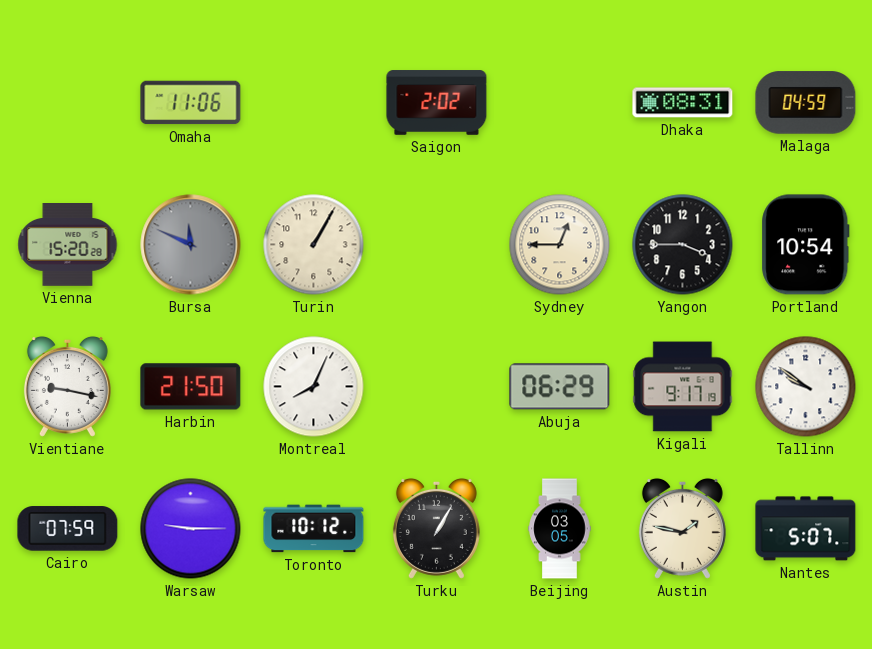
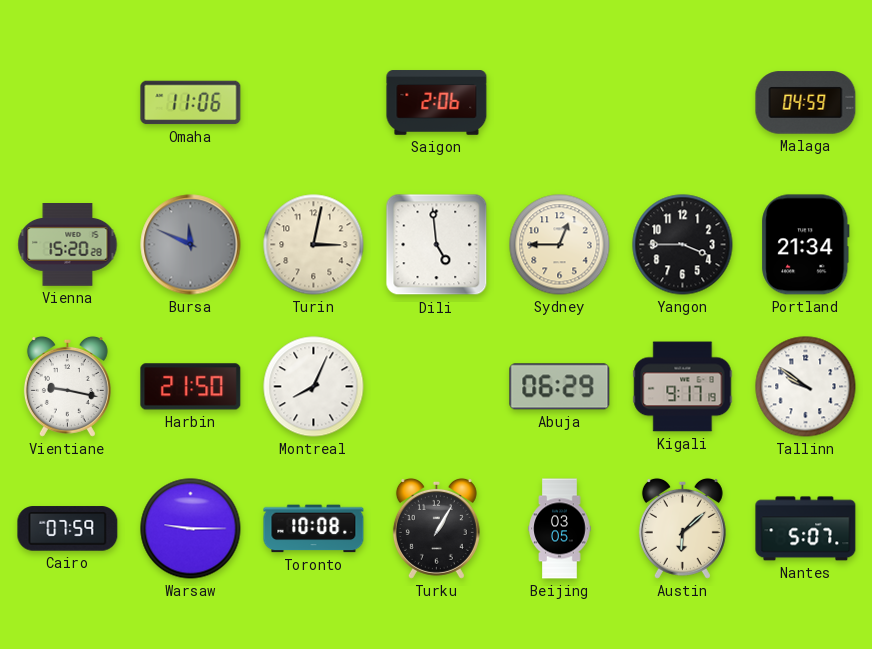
Saigon: 2:02 -> 2:06
Dhaka: 08:31 -> none
Turin: 1:05 -> 3:02
Dili: none -> 4:59
Portland: 10:54 -> 21:34
Toronto: 10:12 -> 10:08
Austin: 1:47 -> 6:08
